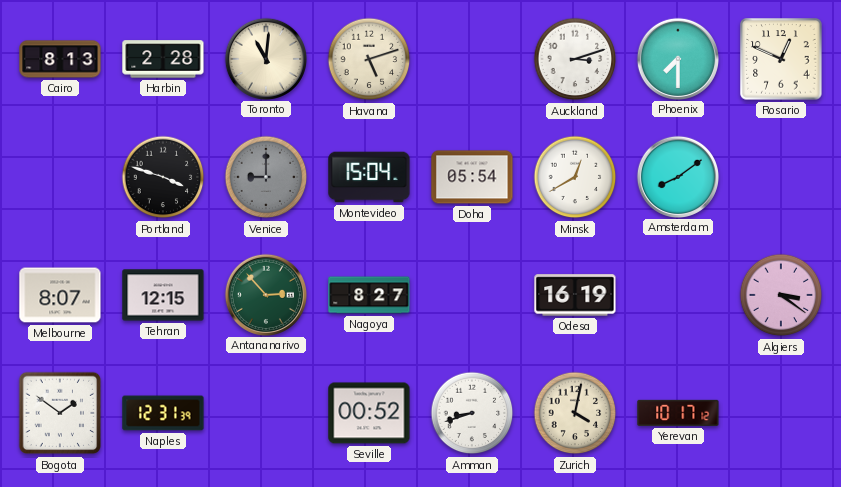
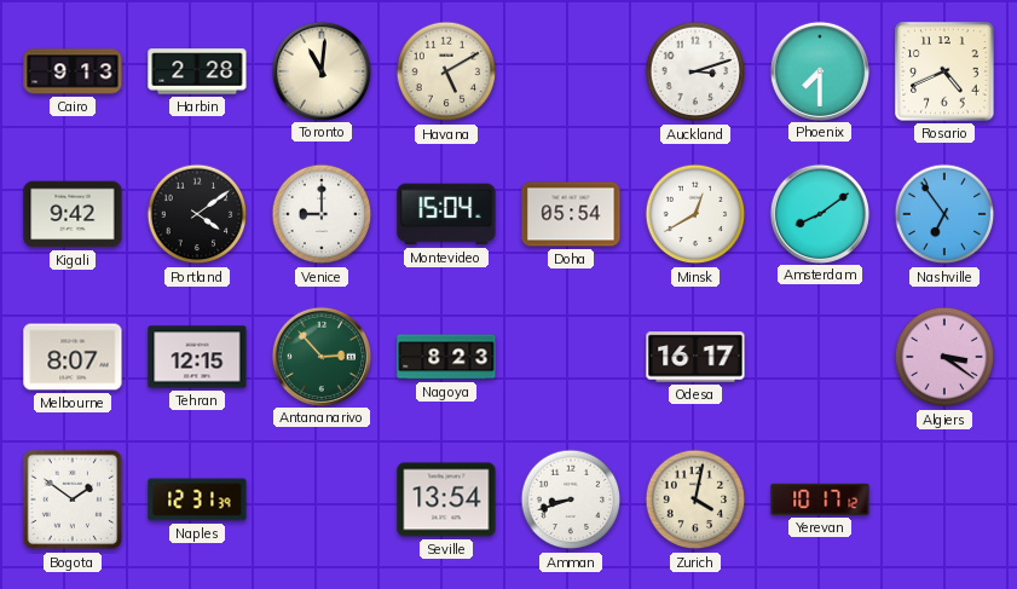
Cairo: 8:13 -> 9:13
Havana: 5:12 -> 5:10
Rosario: 12:49 -> 4:41
Kigali: none -> 9:42
Portland: 3:48 -> 4:09
Venice dial: grey -> white
Nashville: none -> 6:54
Nagoya: 8:27 -> 8:23
Odesa: 16:19 -> 16:17
Seville: 00:52 -> 13:54
